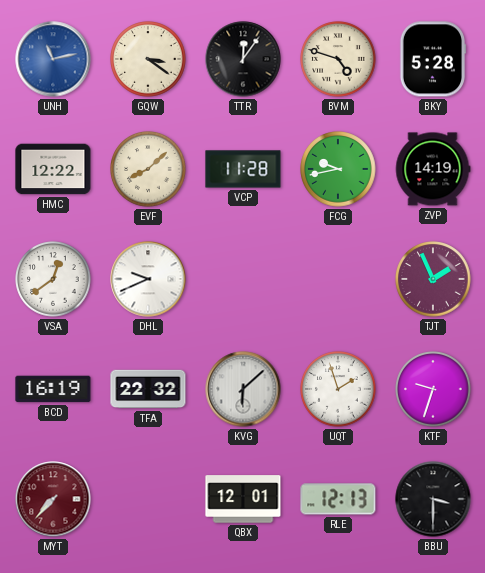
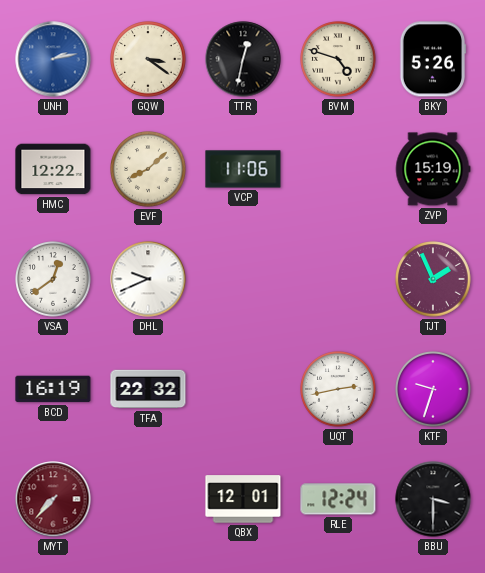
UNH: 11:13 -> 2:13
TTR: 12:06 -> 12:32
BKY: 5:28 -> 5:26
VCP: 11:28 -> 11:06
FCG: 9:43 -> none
ZVP: 14:19 -> 15:19
KVG: 6:08 -> none
UQT: 1:57 -> 2:43
RLE: 12:13 -> 12:24
